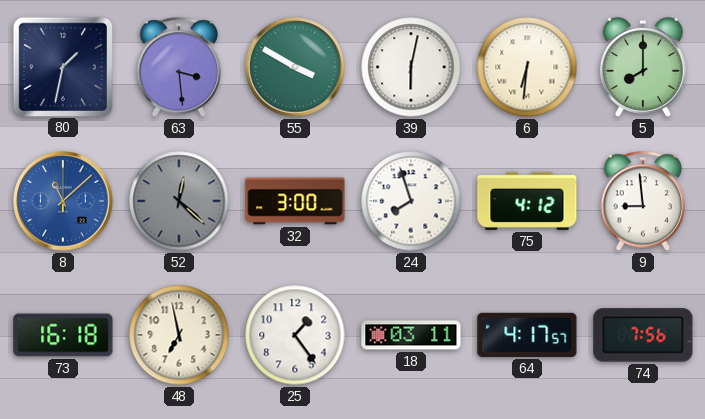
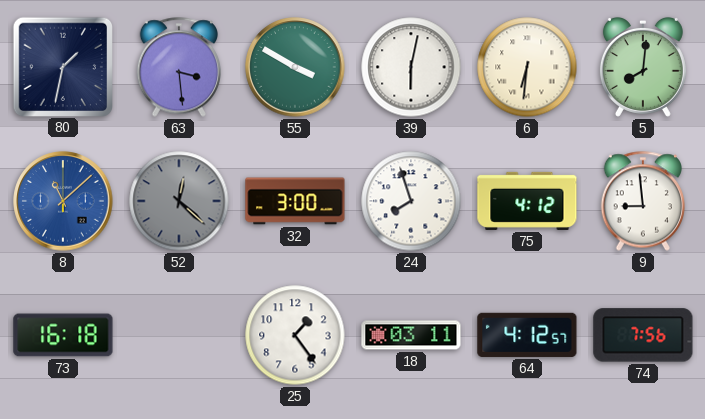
5: 8:00 -> 8:01
48: 6:58 -> none
64: 4:17 -> 4:12
